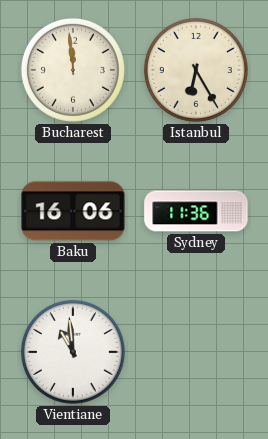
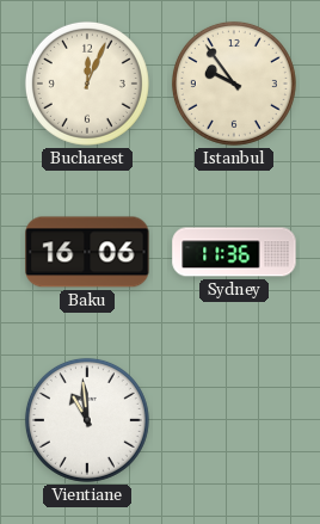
Bucharest: 11:59 -> 12:04
Istanbul: 6:25 -> 9:54
